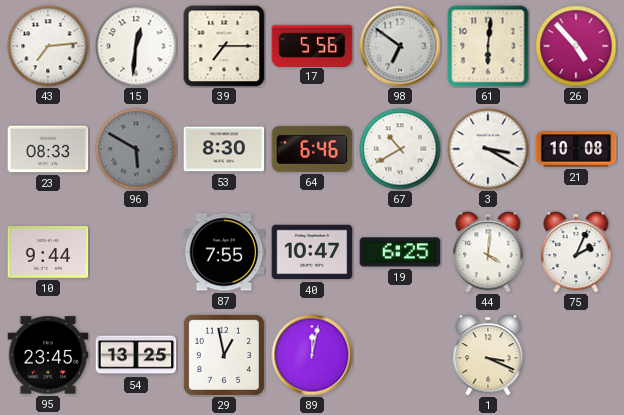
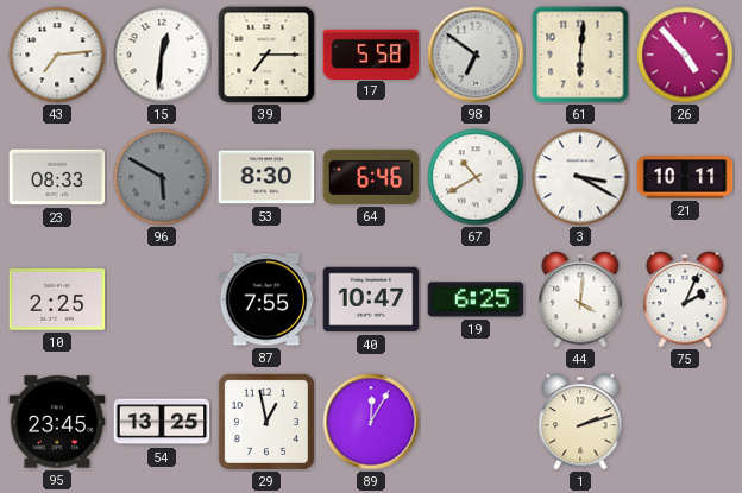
17: 5:56 -> 5:58
21: 10:08 -> 10:11
10: 9:44 -> 2:25
89: 12:02 -> 12:05
1: 3:19 -> 2:12
